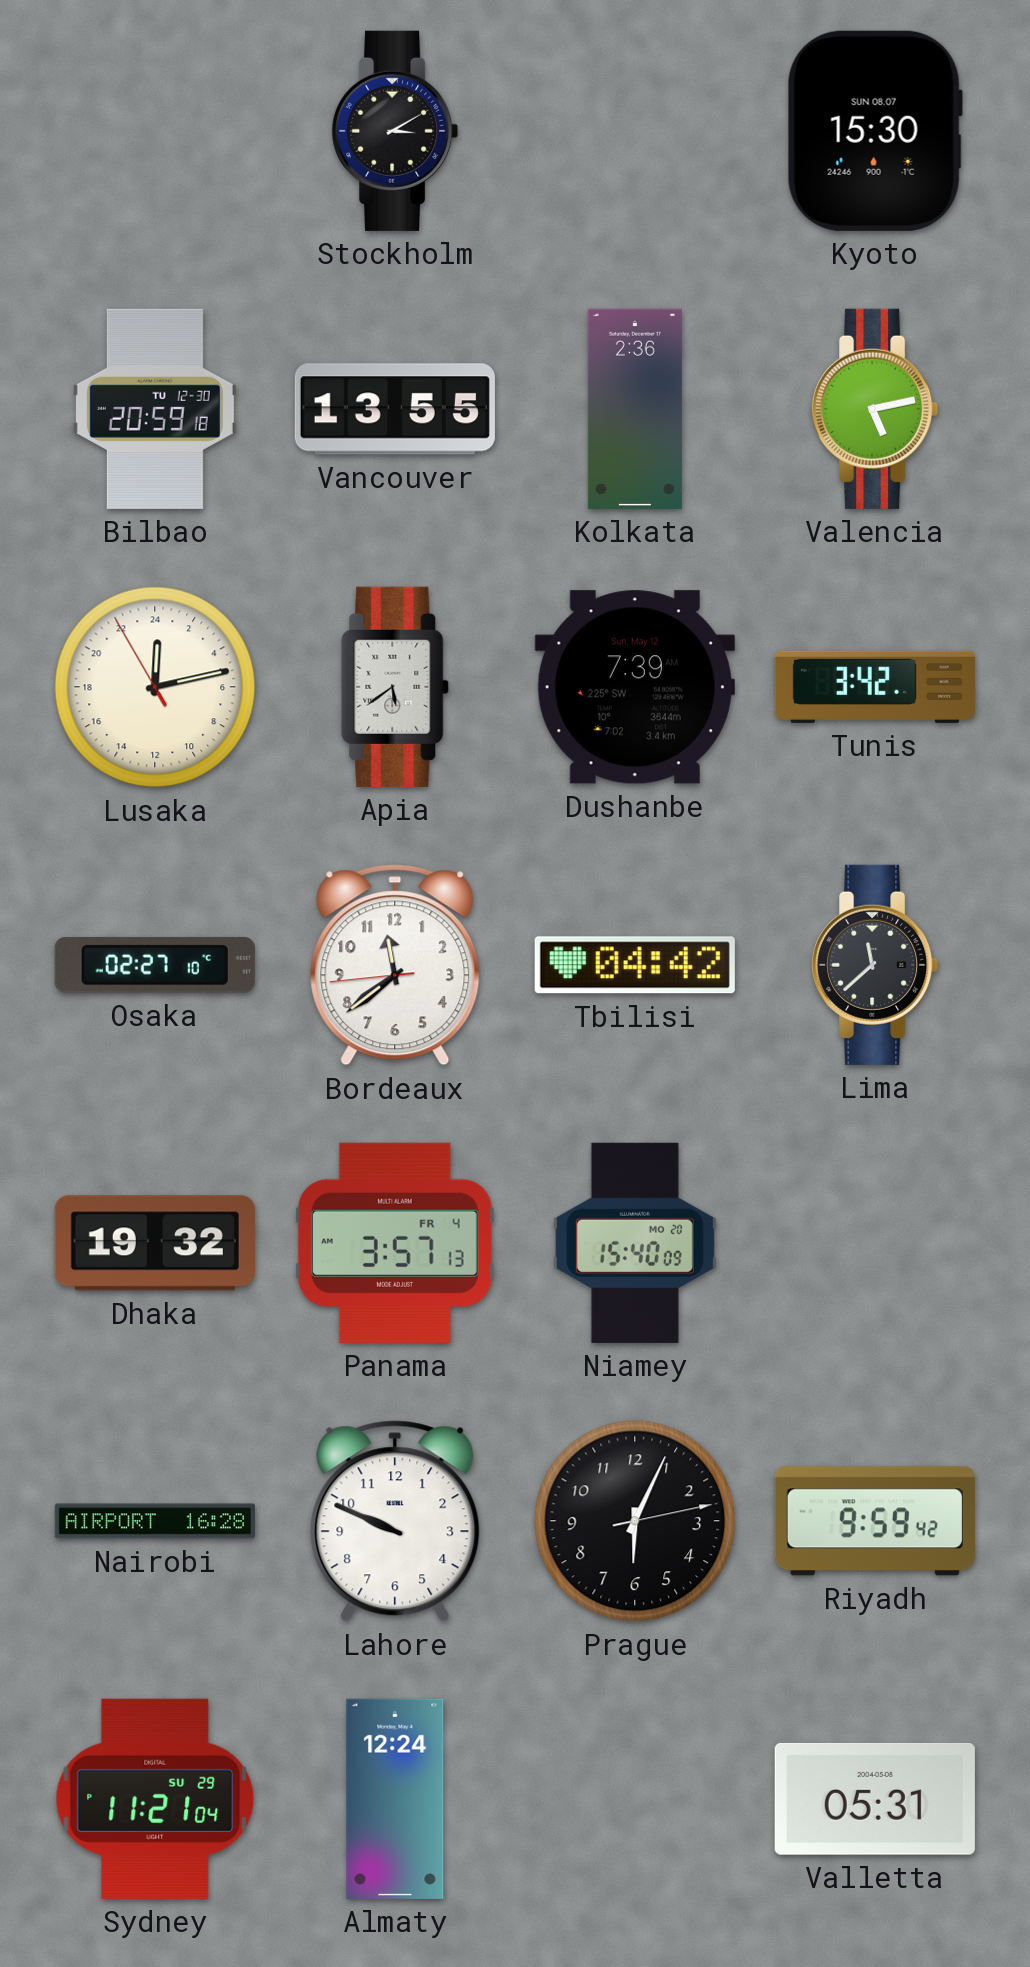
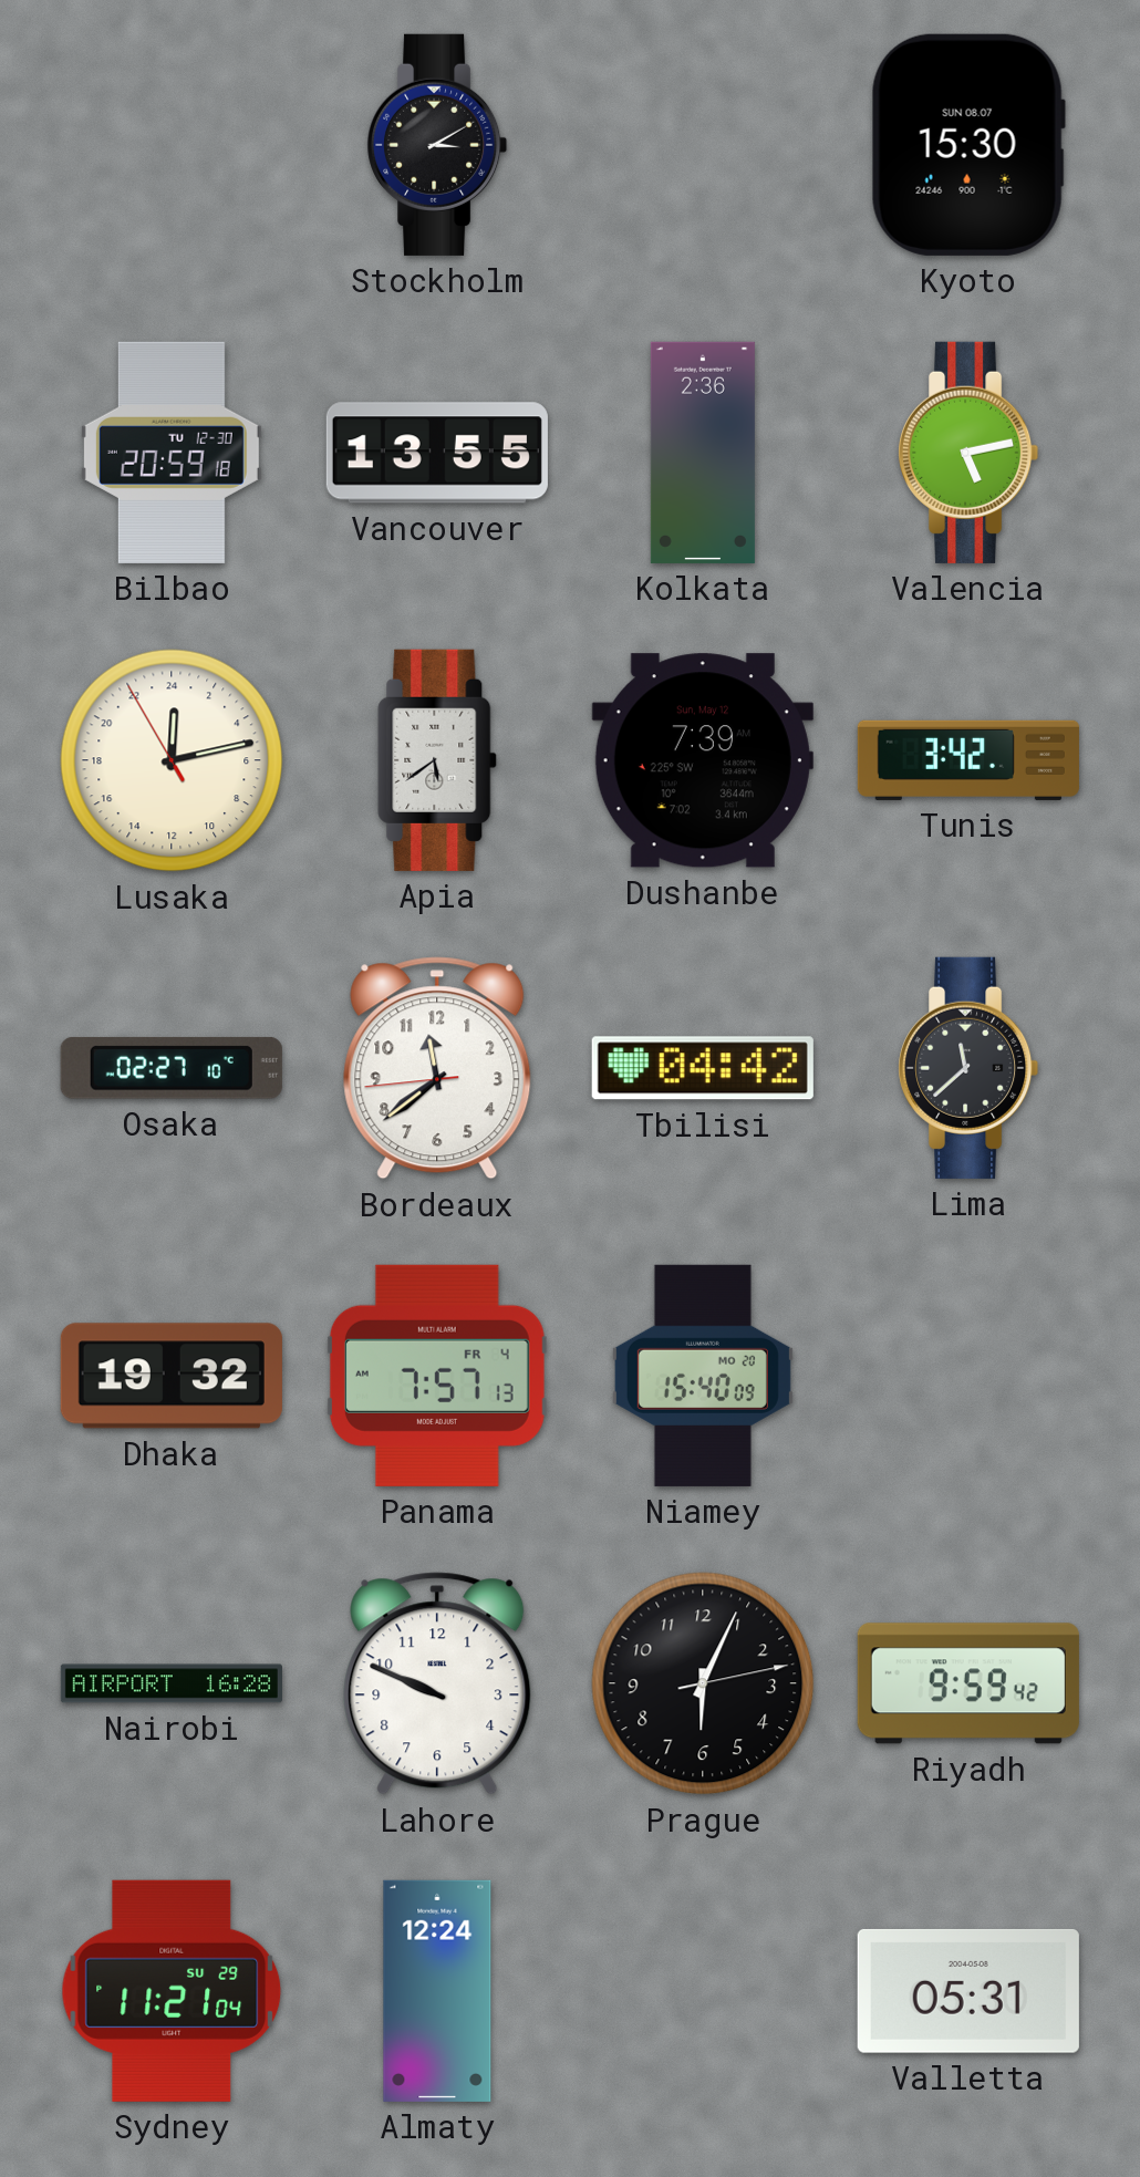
Panama: 3:57 -> 7:57
